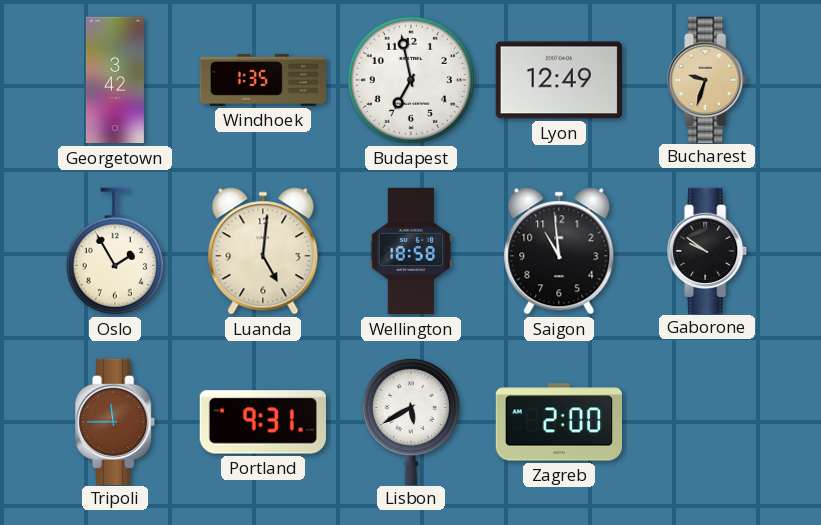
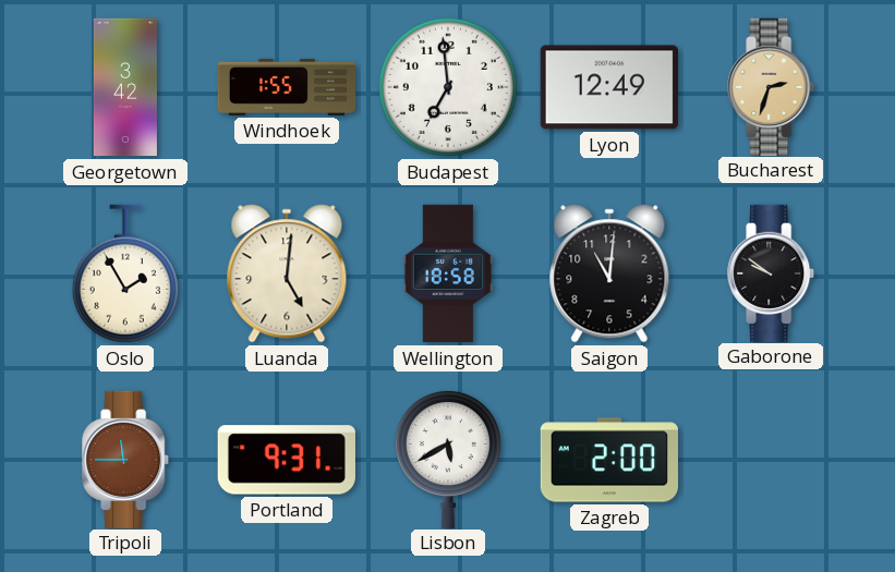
Windhoek: 1:35 -> 1:55
Budapest: 6:58 -> 6:59
Bucharest: 9:33 -> 2:33
Saigon: 10:59 -> 11:01
